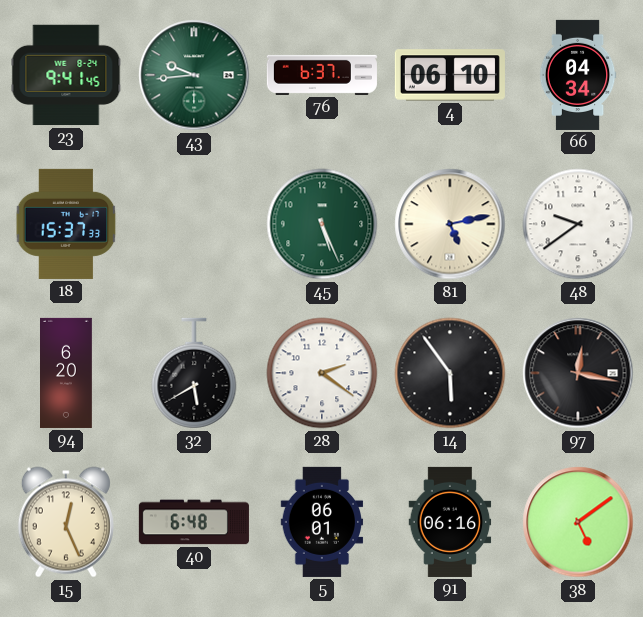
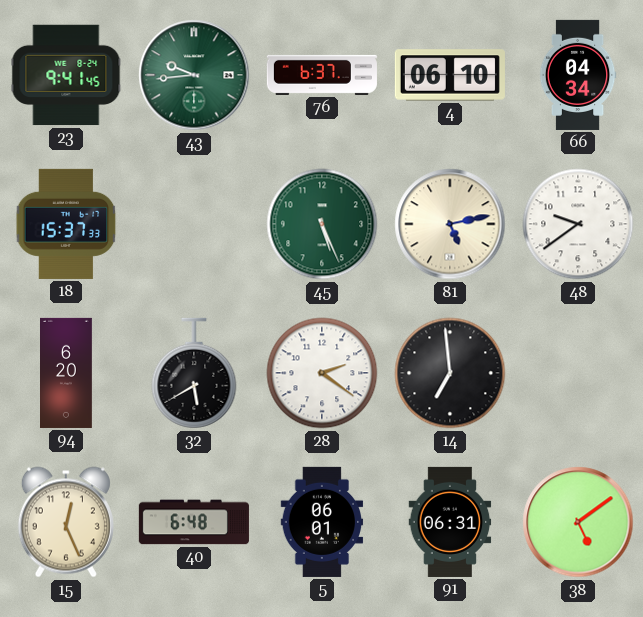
14: 5:54 -> 6:59
97: 12:17 -> none
91: 06:16 -> 06:31
